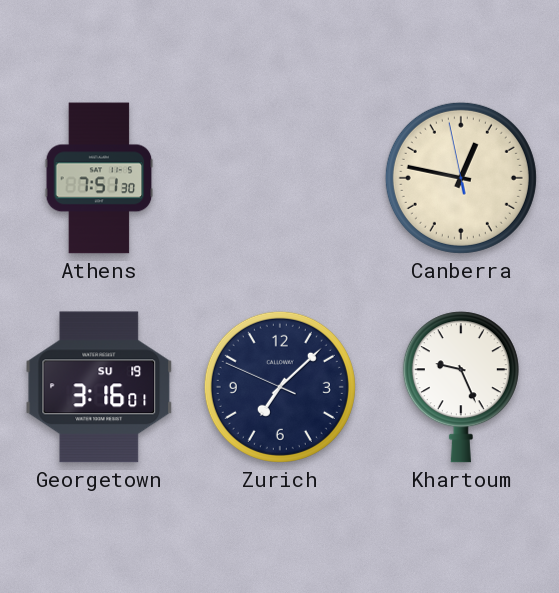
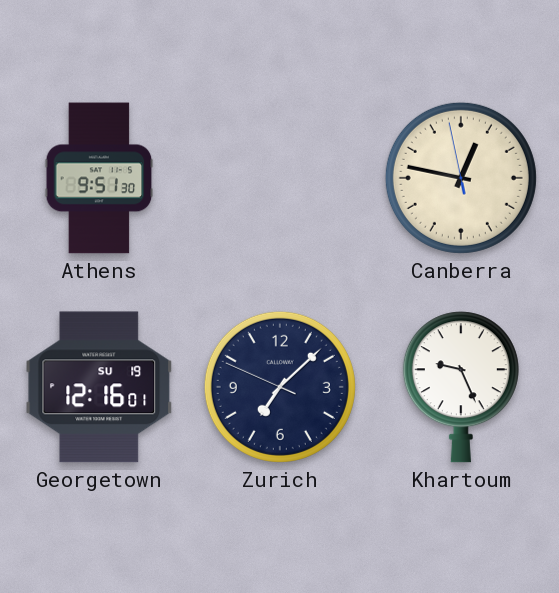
Athens: 7:51 -> 9:51
Georgetown: 3:16 -> 12:16
